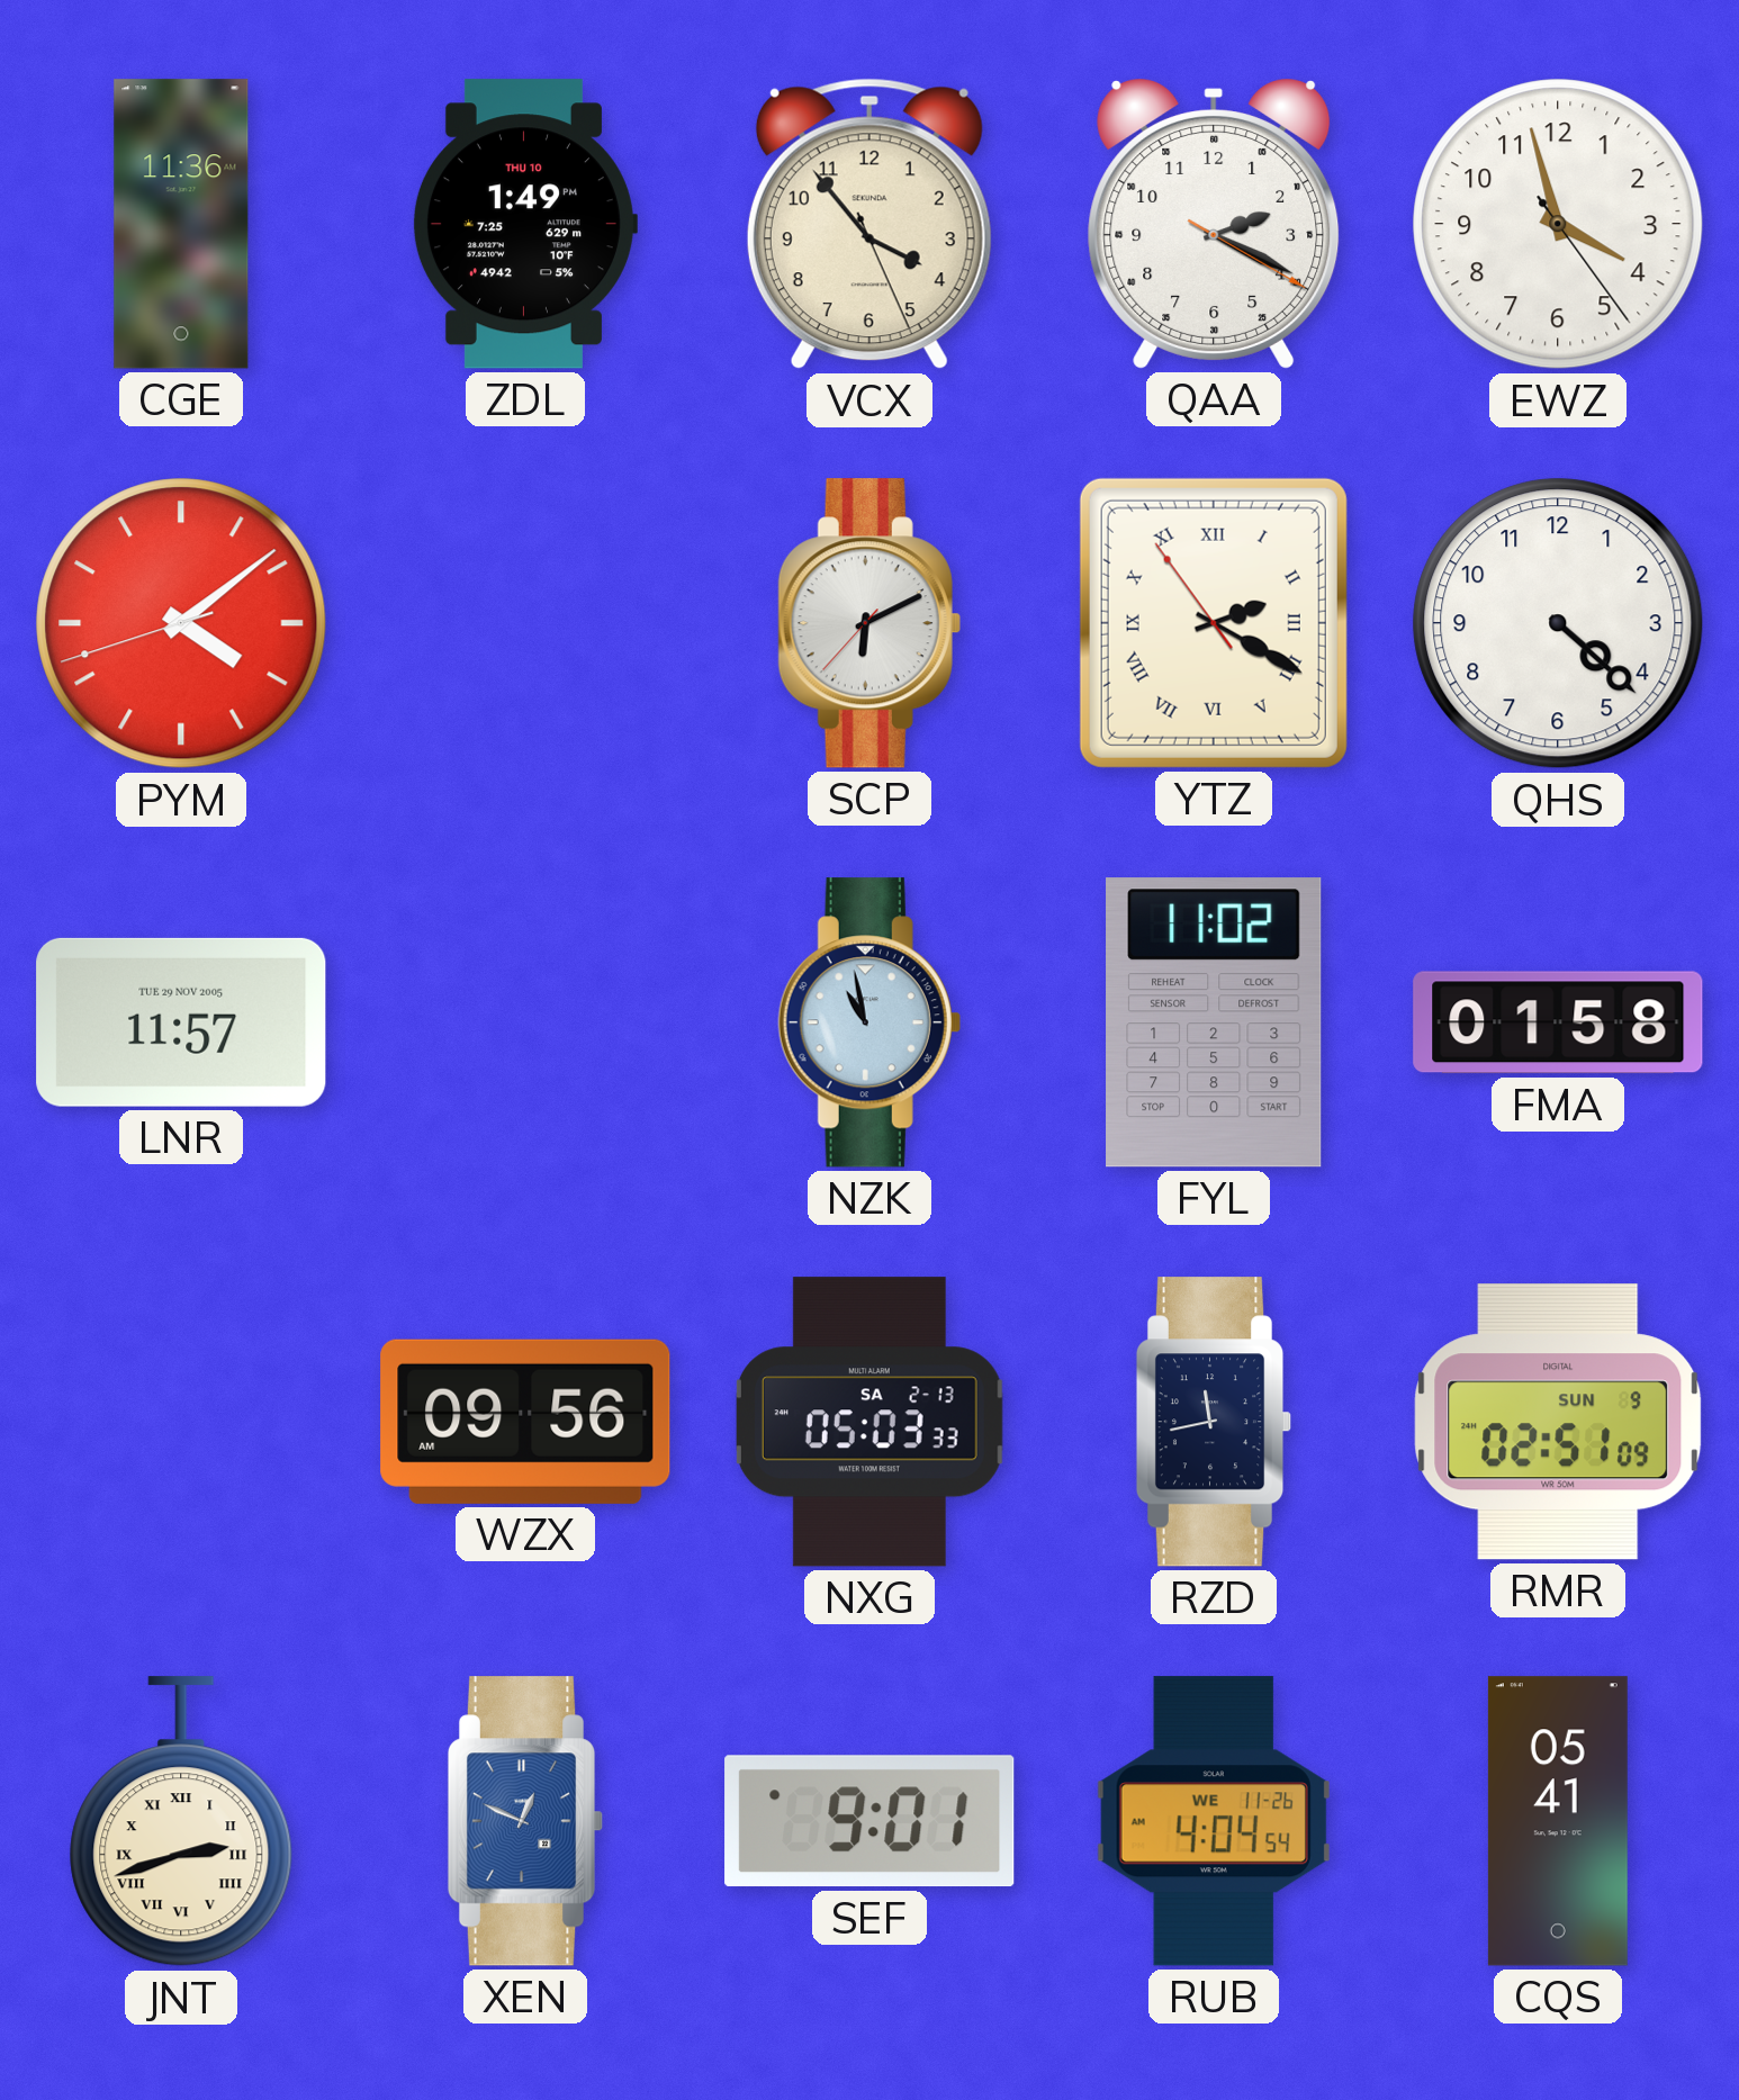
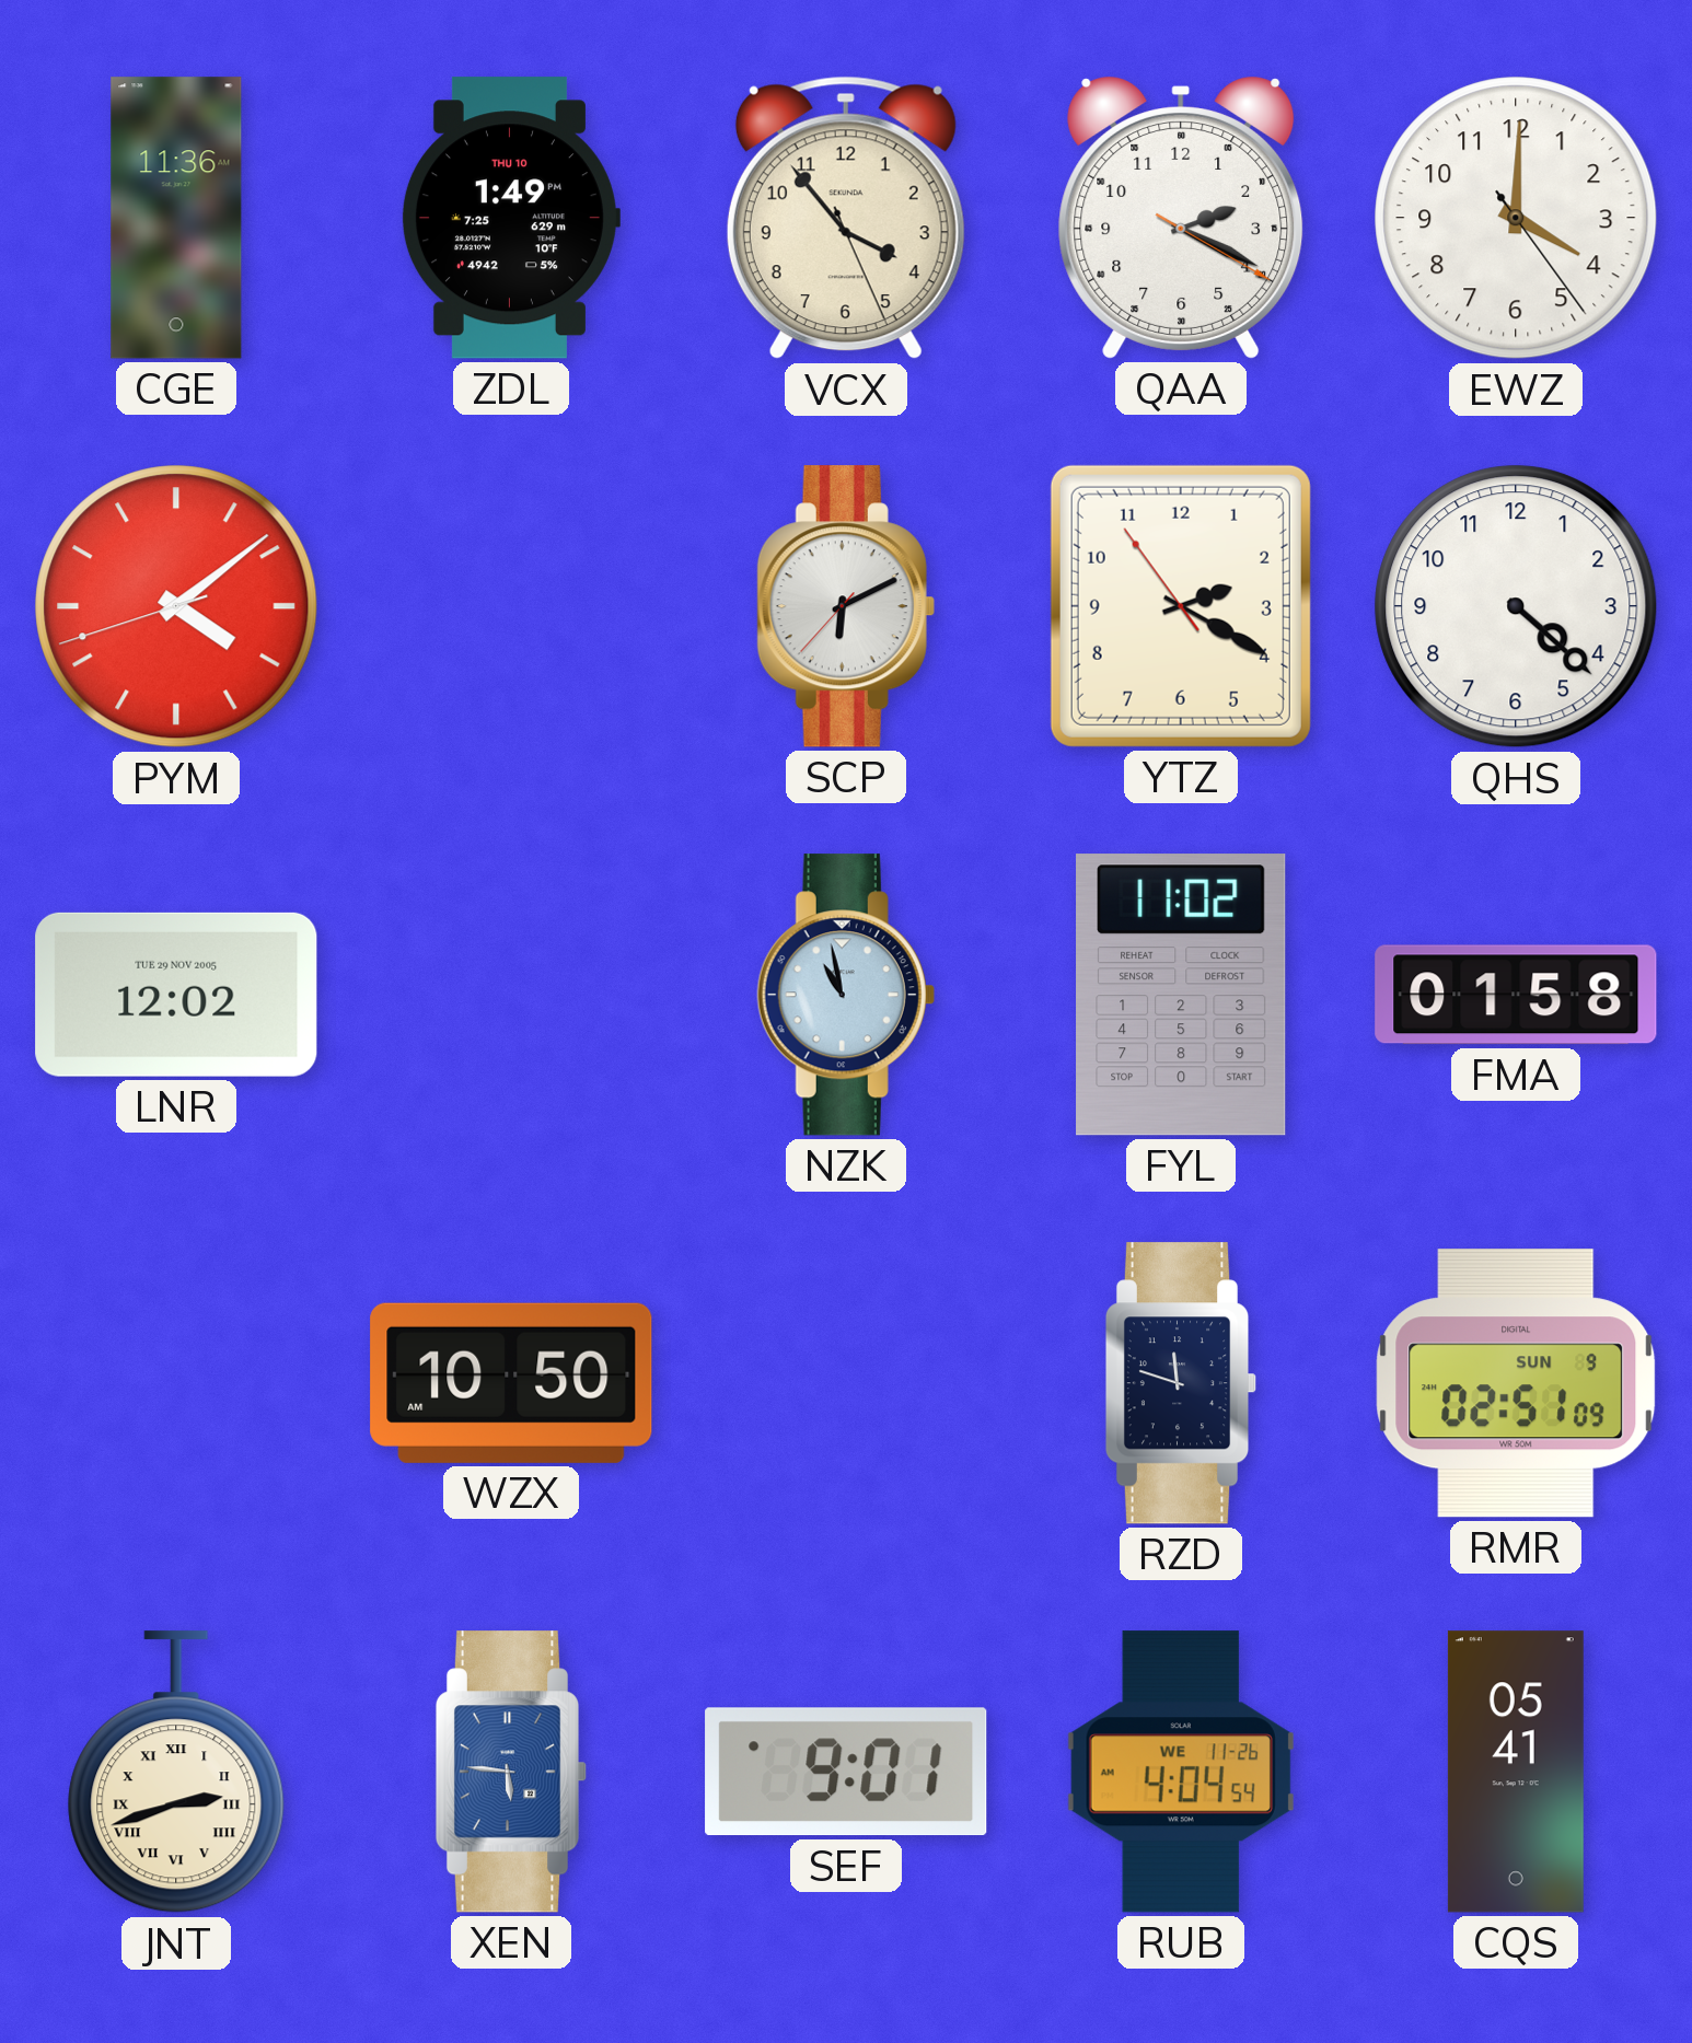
EWZ: 3:57 -> 4:00
YTZ numerals: Roman -> Arabic
LNR: 11:57 -> 12:02
WZX: 09:56 -> 10:50
NXG: 05:03 -> none
RZD: 11:43 -> 11:48
XEN: 12:49 -> 5:46
